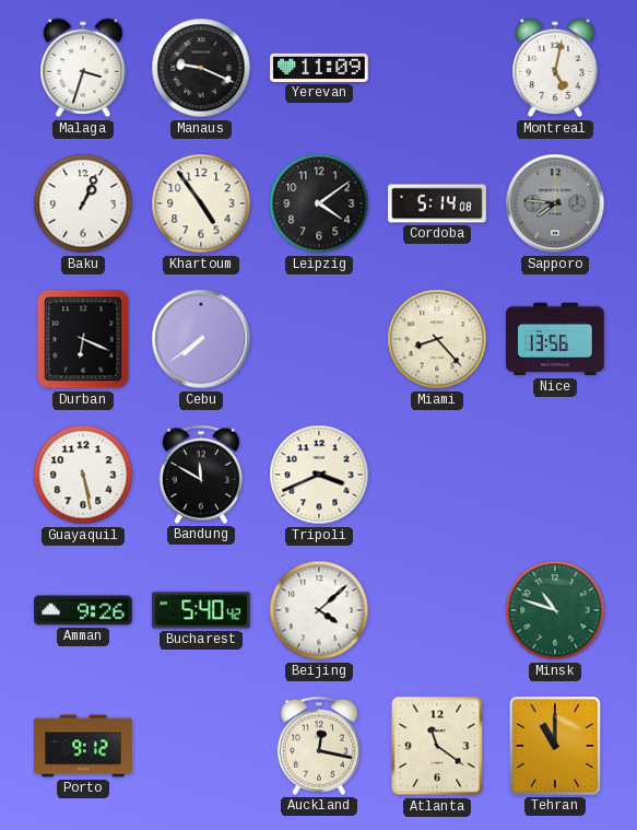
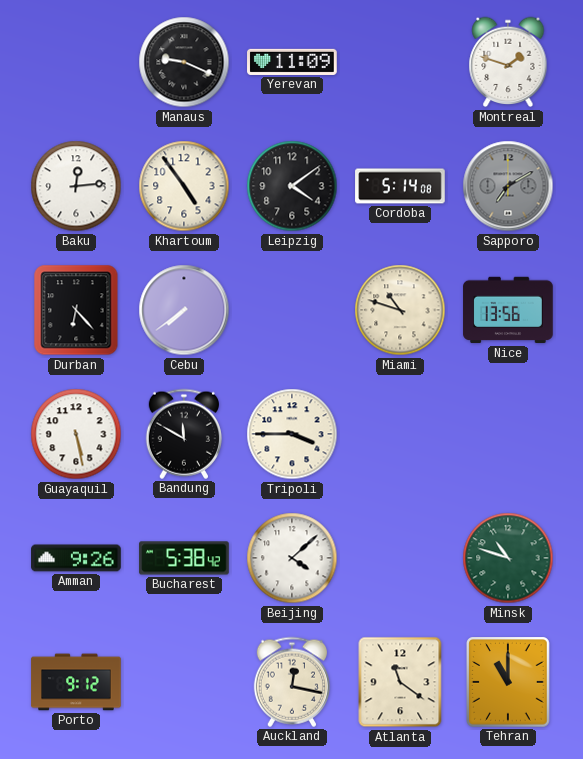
Malaga: 3:33 -> none
Montreal: 5:02 -> 1:48
Baku: 1:04 -> 12:14
Sapporo: 7:46 -> 7:10
Durban: 6:19 -> 6:23
Miami: 8:23 -> 10:48
Tripoli: 3:41 -> 3:45
Bucharest: 5:40 -> 5:38
